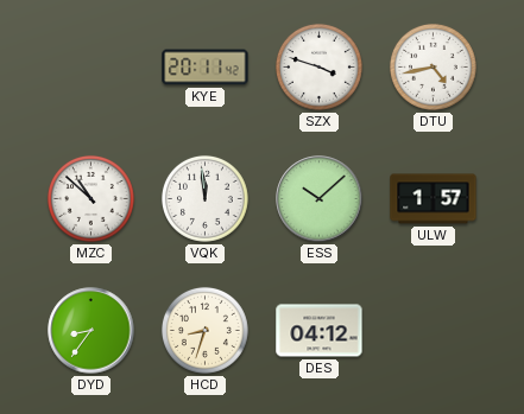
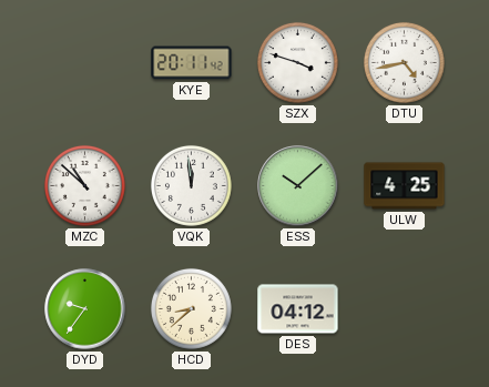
ULW: 1:57 -> 4:25
DYD: 8:36 -> 9:36
HCD: 8:33 -> 8:38
